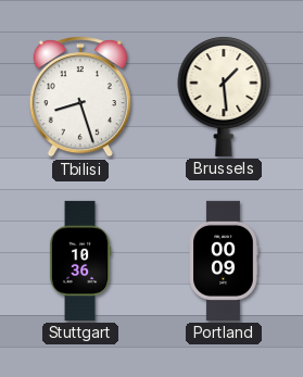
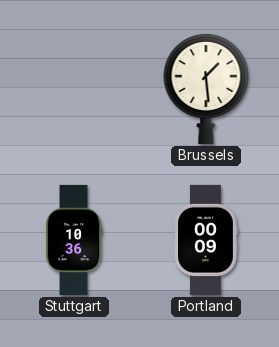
Tbilisi: 8:27 -> none
